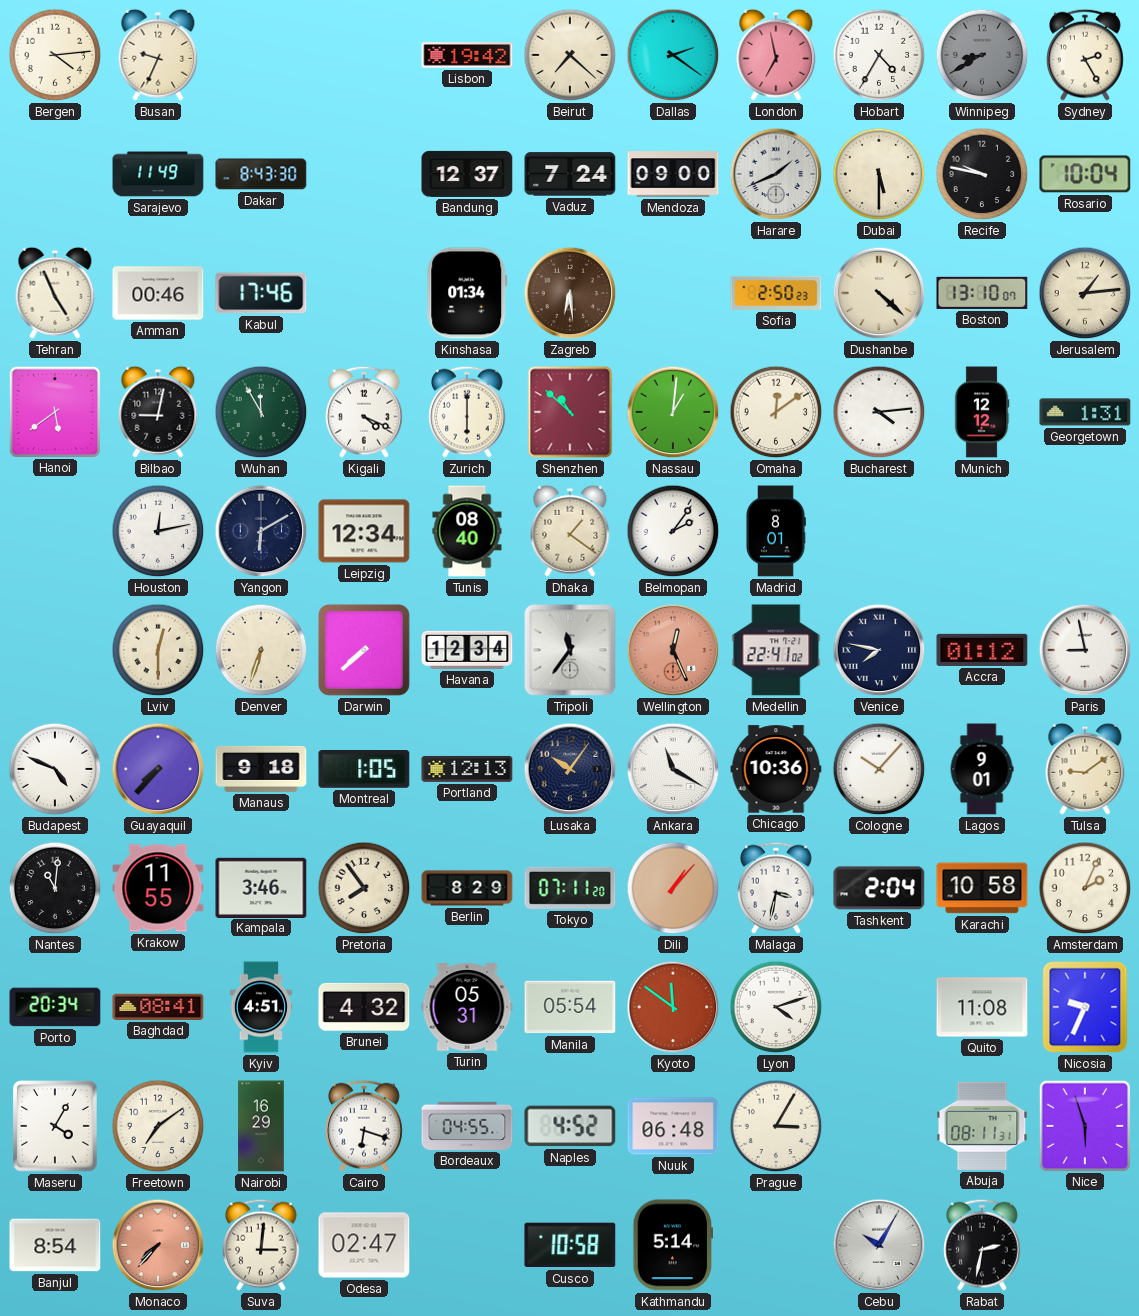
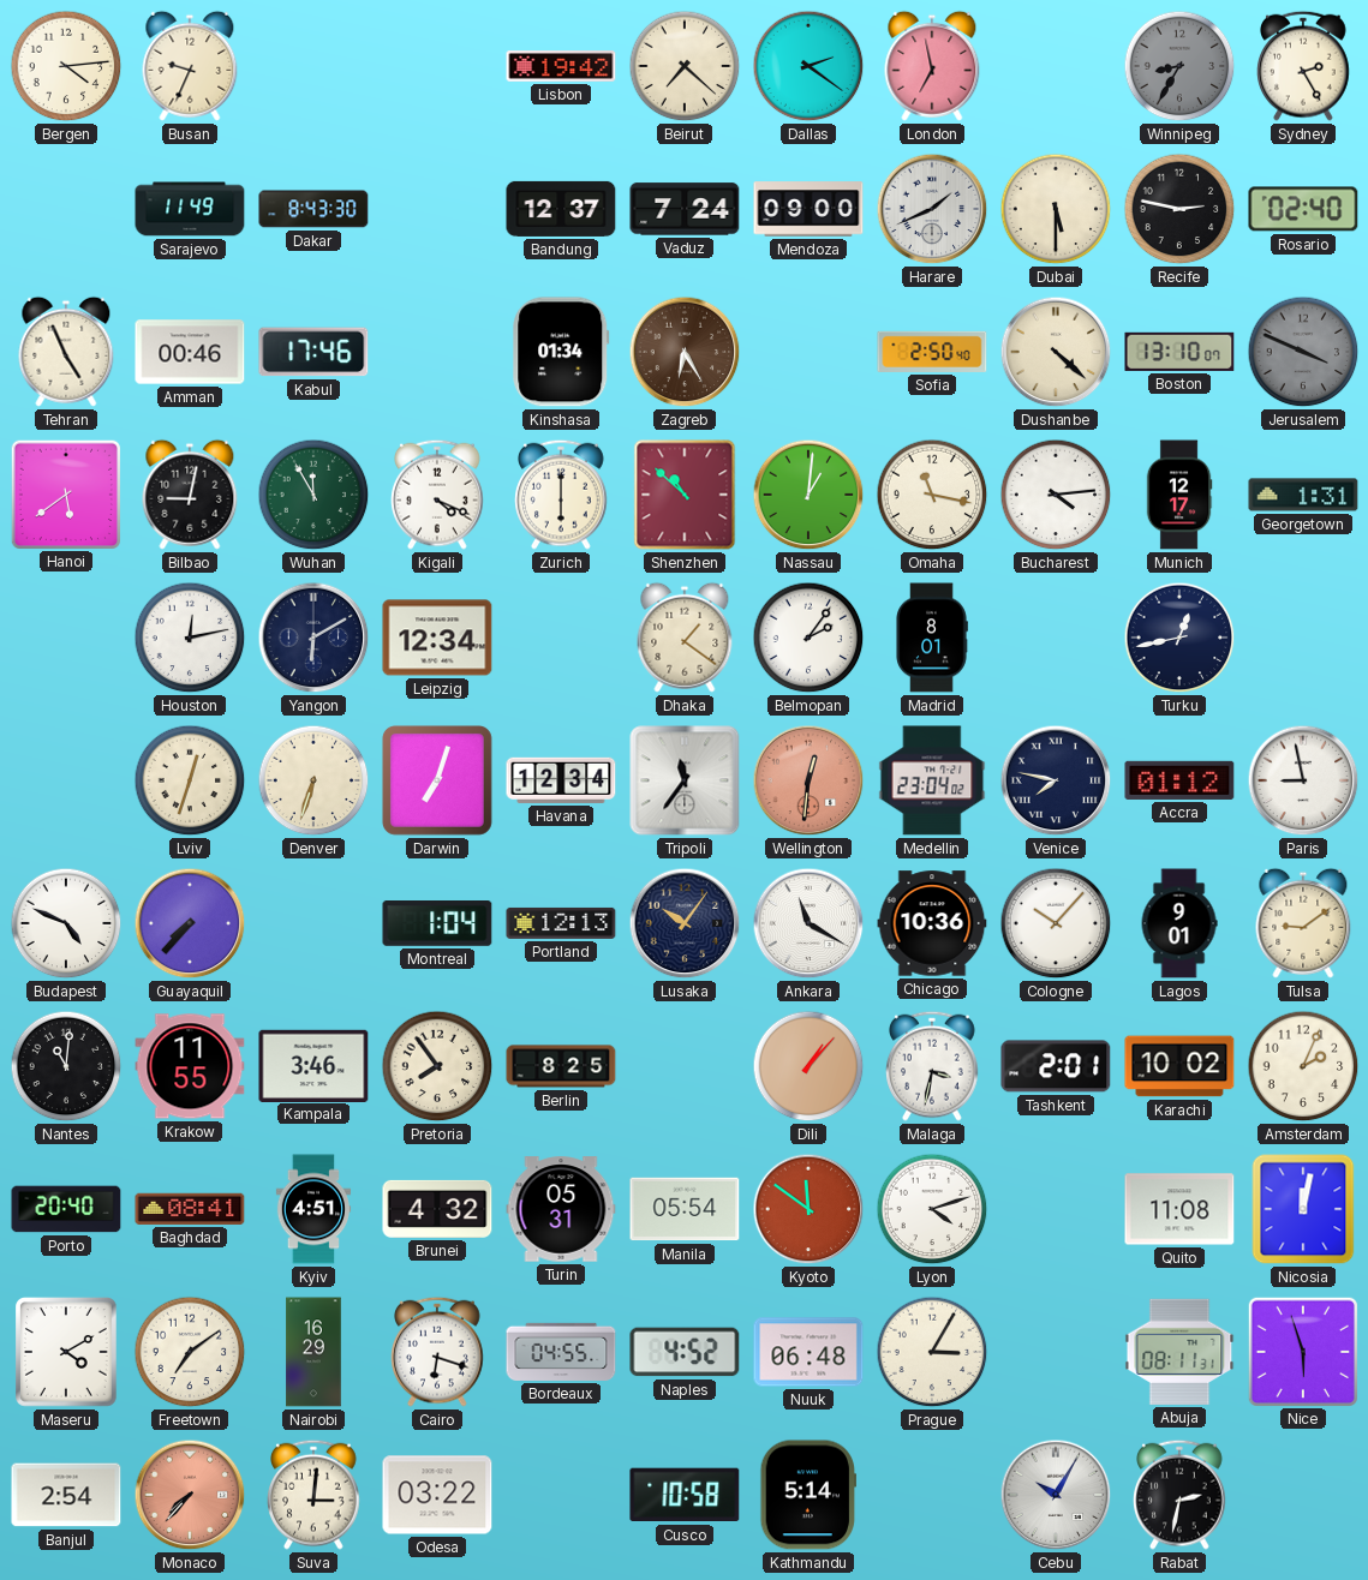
Hobart: 4:35 -> none
Winnipeg: 8:40 -> 8:35
Recife: 9:47 -> 2:47
Rosario: 10:04 -> 02:40
Zagreb: 6:29 -> 6:25
Sofia: 2:50:23 -> 2:50:40
Jerusalem: 1:14 -> 3:49
Jerusalem dial: cream -> grey
Omaha: 12:09 -> 11:17
Munich: 12:12 -> 12:17
Tunis: 08:40 -> none
Turku: none -> 12:43
Lviv: 12:30 -> 12:33
Darwin: 7:38 -> 7:03
Wellington: 12:26 -> 12:31
Medellin: 22:41 -> 23:04
Manaus: 9:18 -> none
Montreal: 1:05 -> 1:04
Berlin: 8:29 -> 8:25
Tokyo: 07:11 -> none
Tashkent: 2:04 -> 2:01
Karachi: 10:58 -> 10:02
Porto: 20:34 -> 20:40
Nicosia: 9:34 -> 12:02
Maseru: 4:05 -> 4:10
Banjul: 8:54 -> 2:54
Odesa: 02:47 -> 03:22
